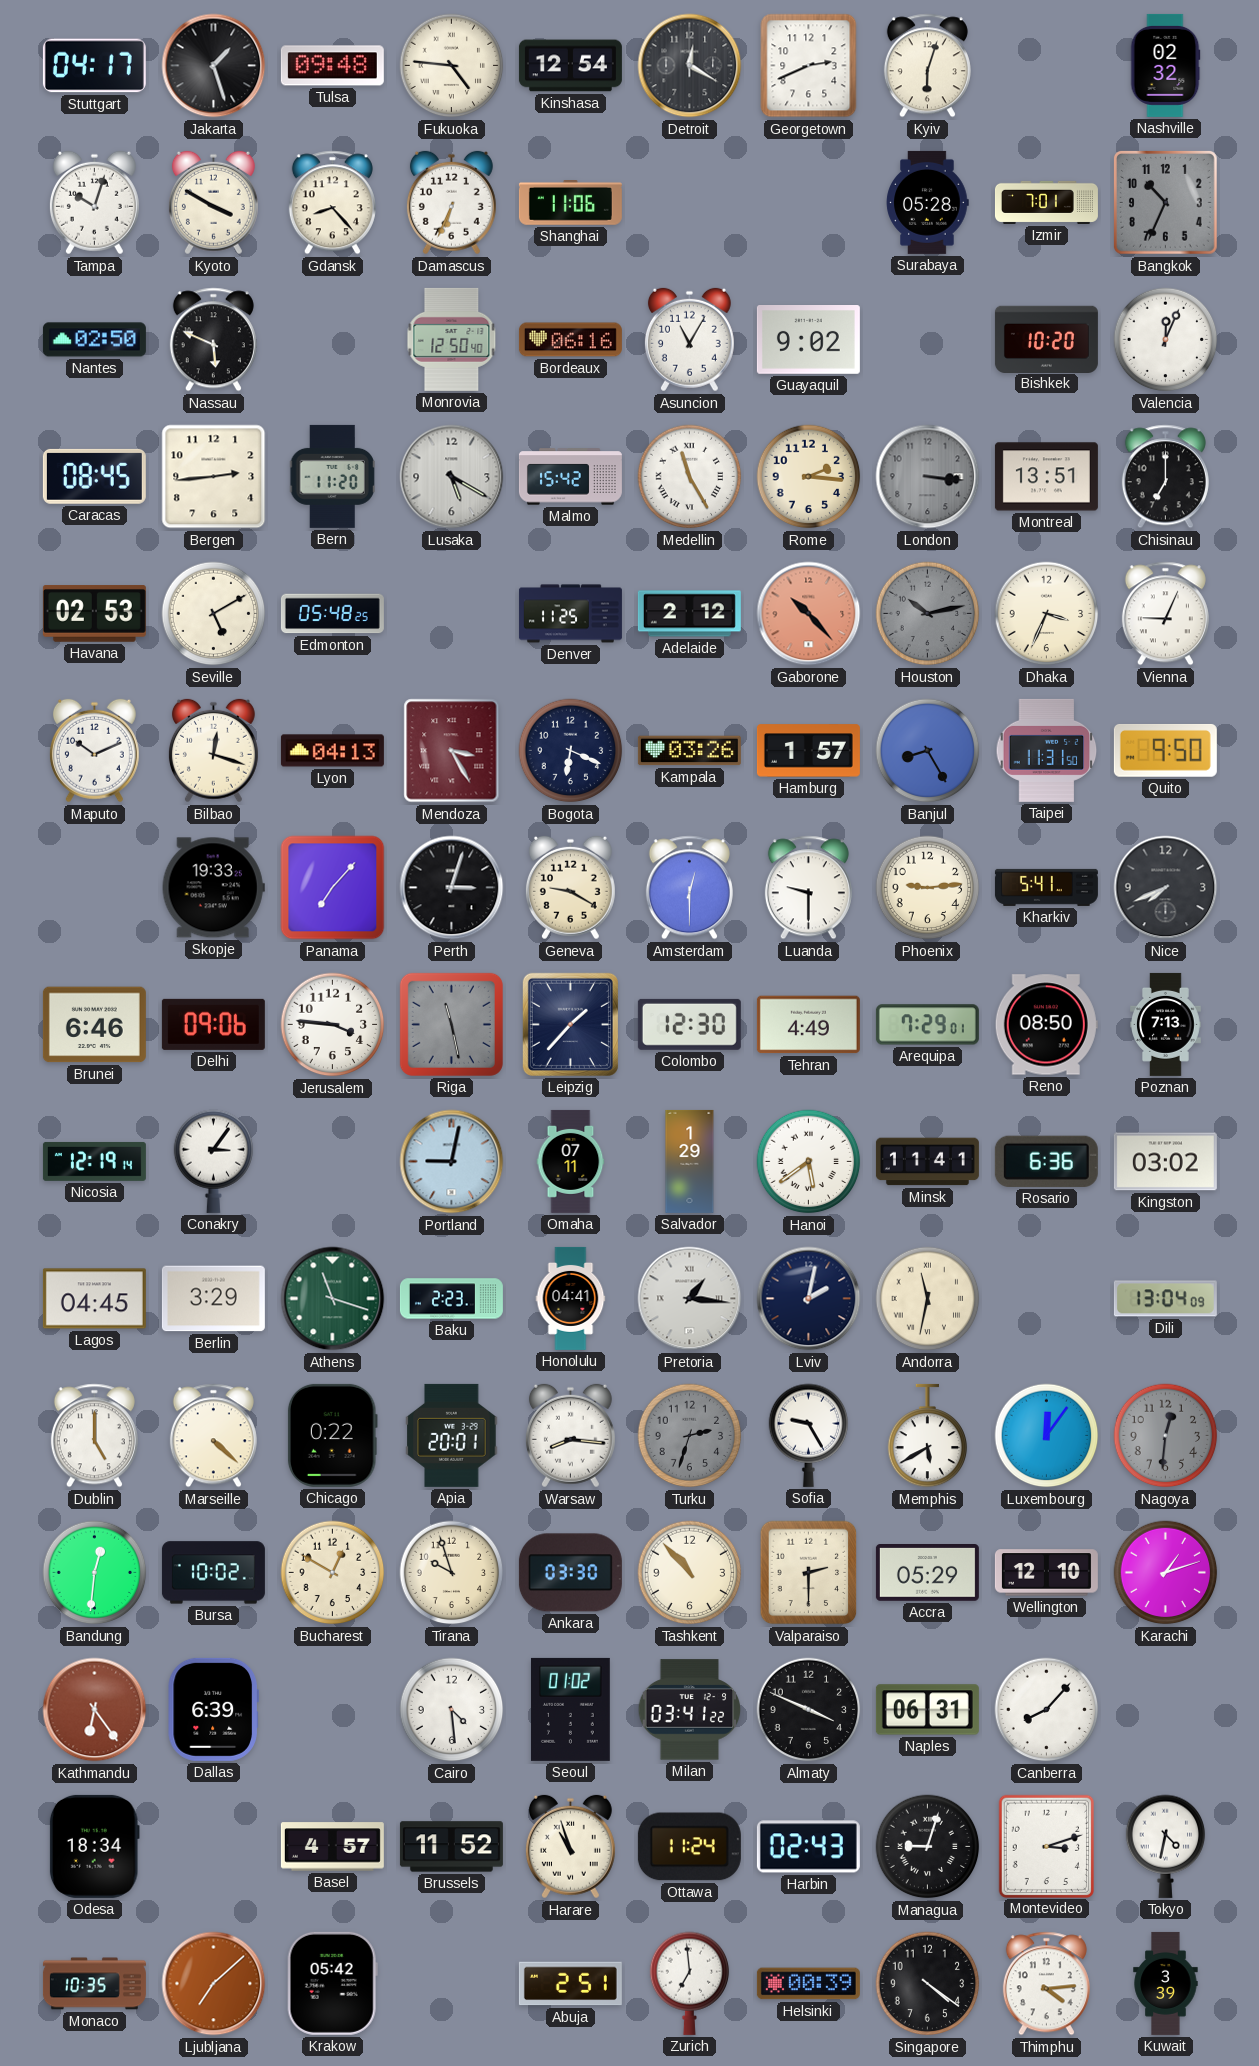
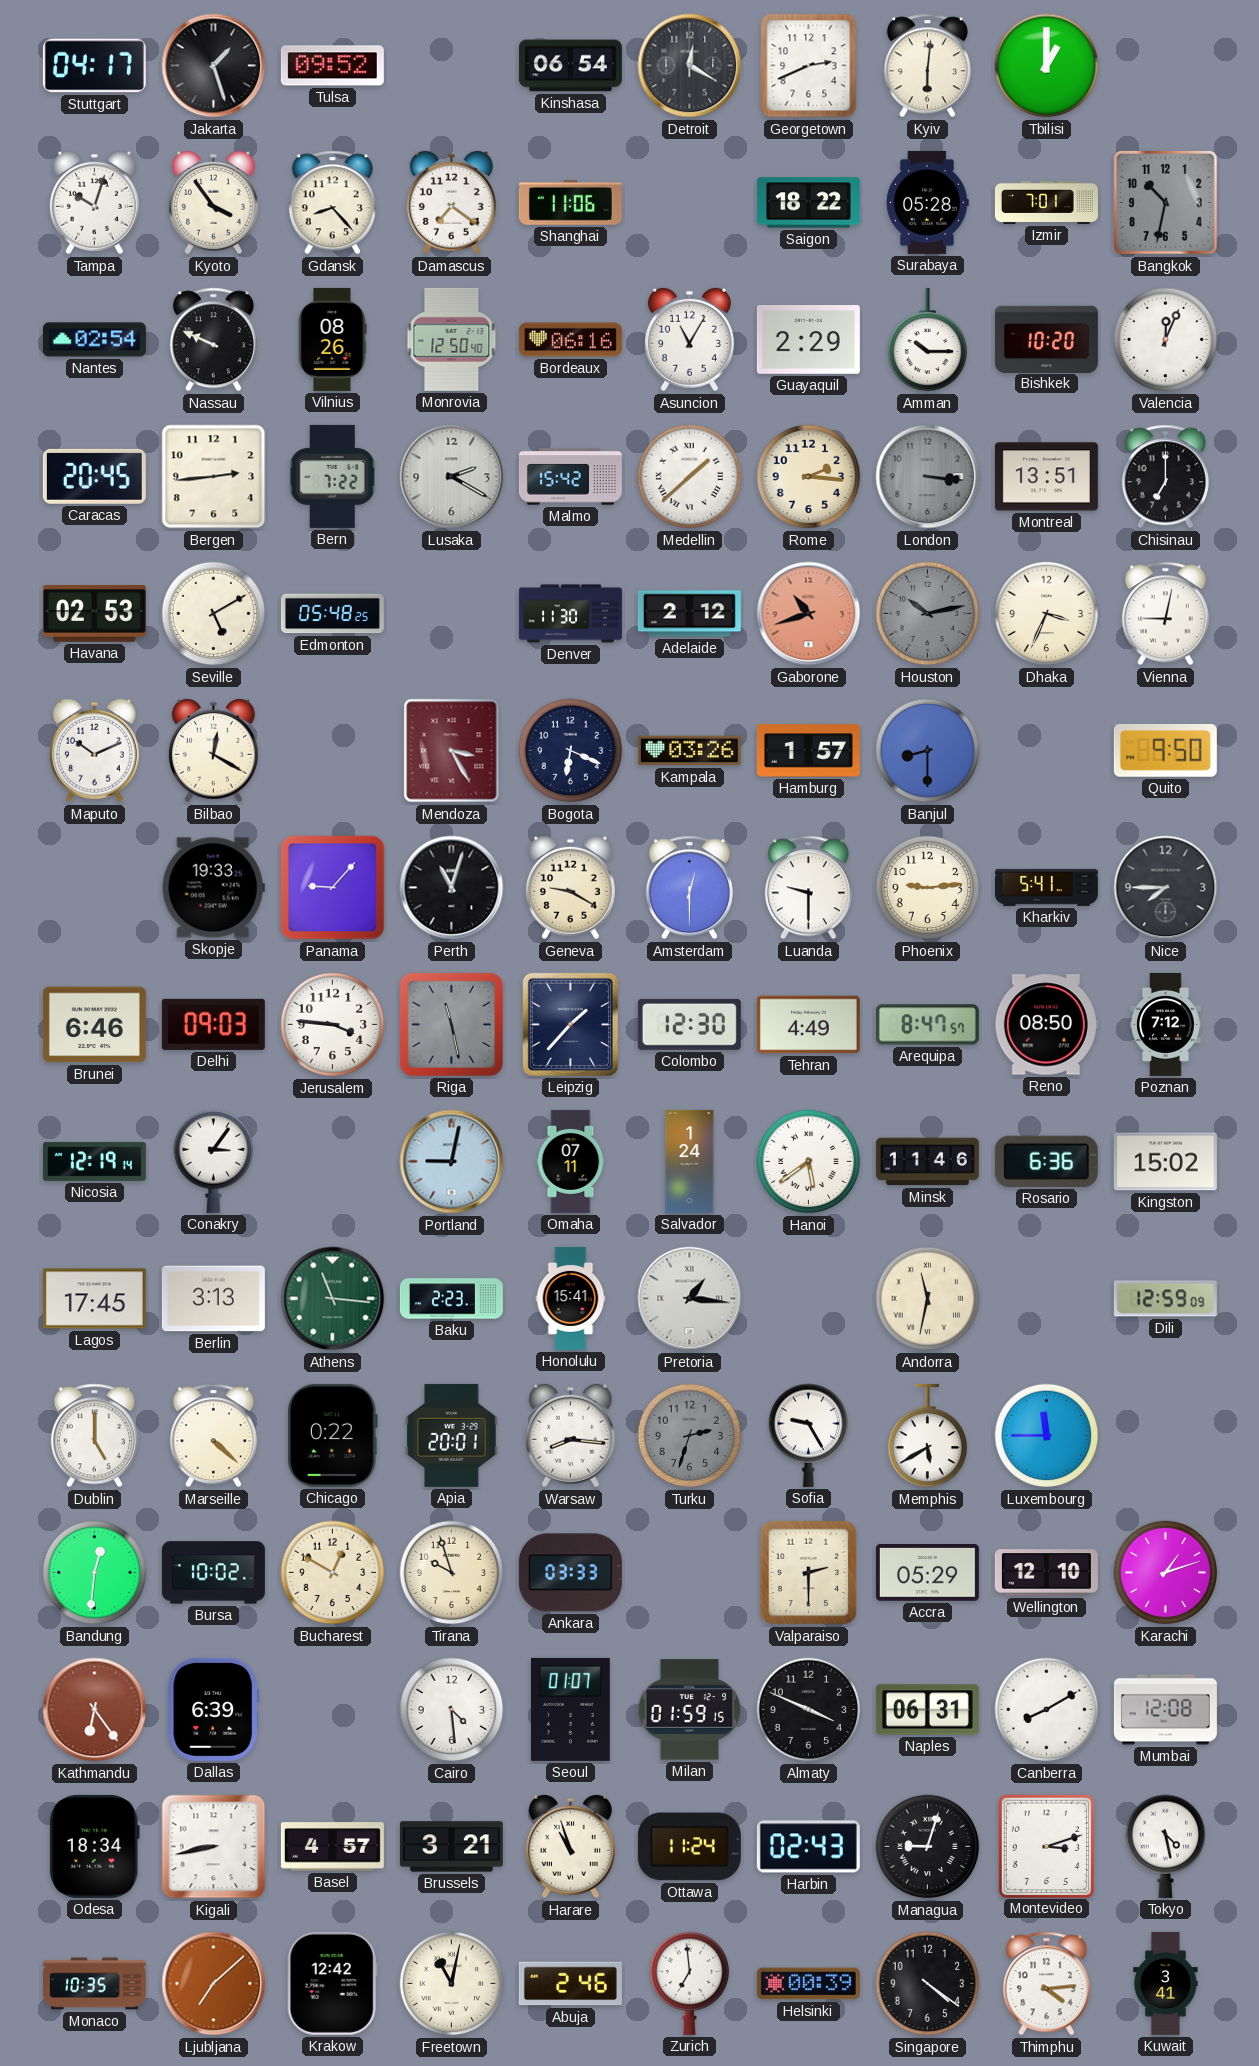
Tulsa: 09:48 -> 09:52
Fukuoka: 4:46 -> none
Kinshasa: 12:54 -> 06:54
Kyiv: 6:03 -> 6:01
Tbilisi: none -> 1:00
Nashville: 02:32 -> none
Kyoto: 3:50 -> 3:54
Damascus: 6:34 -> 7:21
Saigon: none -> 18:22
Bangkok: 10:34 -> 10:32
Nantes: 02:50 -> 02:54
Nassau: 5:49 -> 9:49
Vilnius: none -> 08:26
Guayaquil: 9:02 -> 2:29
Amman: none -> 10:15
Caracas: 08:45 -> 20:45
Bern: 11:20 -> 7:22
Lusaka: 5:20 -> 2:20
Medellin: 11:25 -> 1:38
Denver: 11:25 -> 11:30
Gaborone: 10:23 -> 10:42
Vienna: 9:04 -> 9:02
Bilbao: 12:18 -> 12:20
Lyon: 04:13 -> none
Banjul: 8:25 -> 8:30
Taipei: 11:31 -> none
Panama: 7:07 -> 9:07
Perth: 3:03 -> 11:03
Nice: 7:41 -> 7:45
Delhi: 09:06 -> 09:03
Arequipa: 7:29 -> 8:47
Poznan: 7:13 -> 7:12
Salvador: 1:29 -> 1:24
Minsk: 11:41 -> 11:46
Kingston: 03:02 -> 15:02
Lagos: 04:45 -> 17:45
Berlin: 3:29 -> 3:13
Athens: 11:18 -> 11:16
Honolulu: 04:41 -> 15:41
Lviv: 2:02 -> none
Dili: 13:04 -> 12:59
Luxembourg: 12:06 -> 11:45
Nagoya: 12:31 -> none
Ankara: 03:30 -> 03:33
Tashkent: 10:53 -> none
Seoul: 01:02 -> 01:07
Milan: 03:41 -> 01:59
Canberra: 8:07 -> 8:10
Mumbai: none -> 12:08
Kigali: none -> 8:43
Brussels: 11:52 -> 3:21
Tokyo: 4:32 -> 4:28
Krakow: 05:42 -> 12:42
Freetown: none -> 11:02
Abuja: 2:51 -> 2:46
Kuwait: 3:39 -> 3:41
